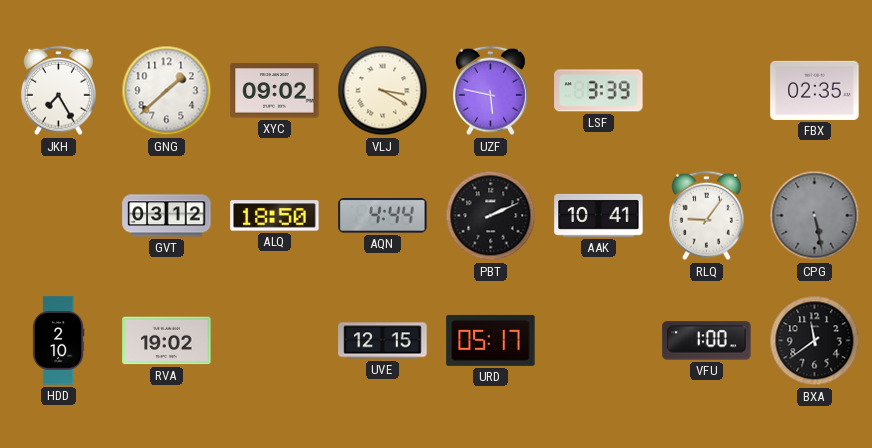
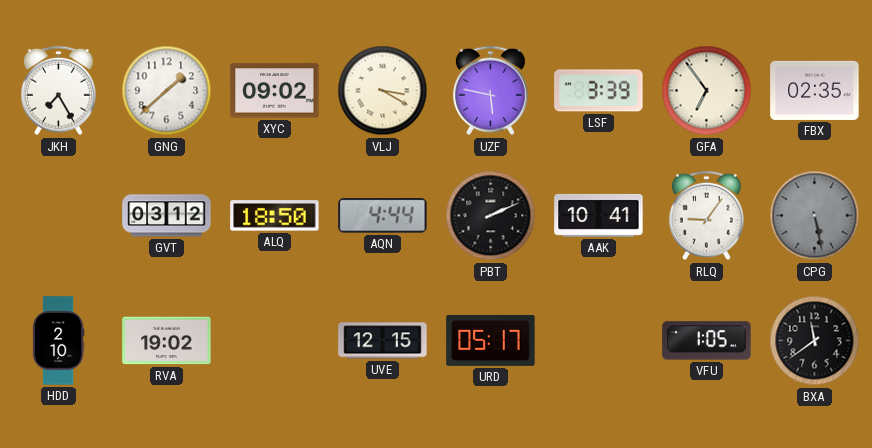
GFA: none -> 6:54
VFU: 1:00 -> 1:05
